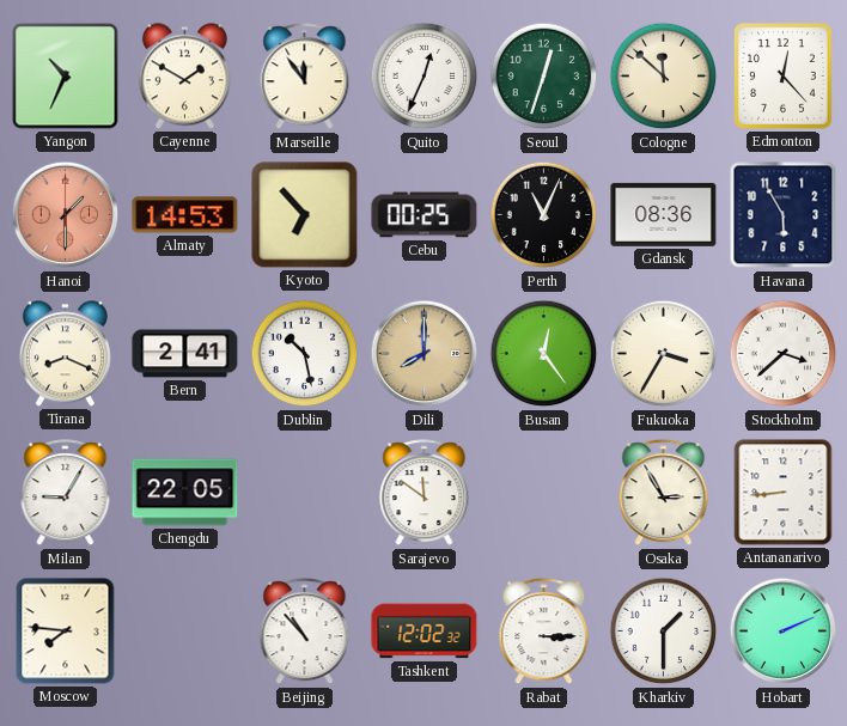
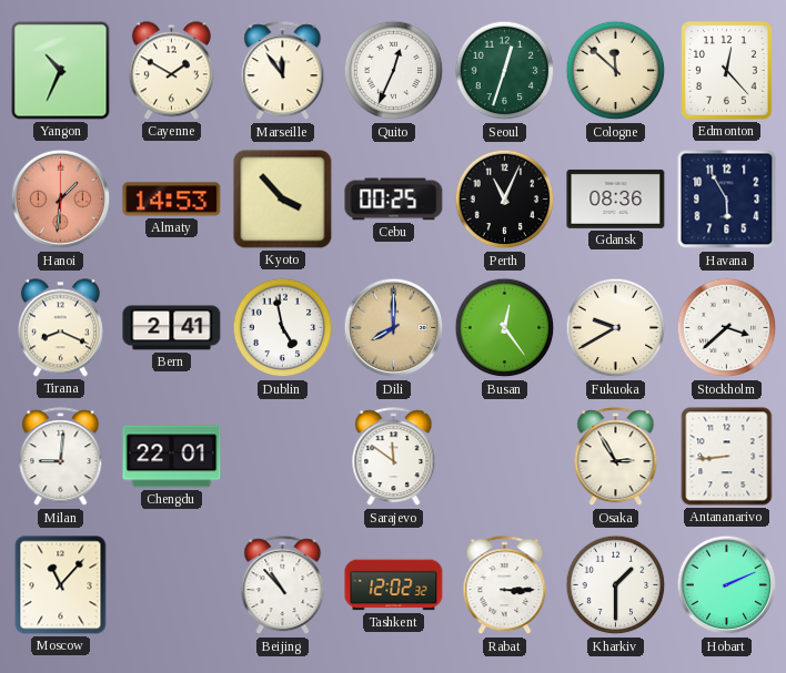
Hanoi: 1:30 -> 1:31
Kyoto: 6:53 -> 3:53
Dublin: 10:28 -> 4:58
Fukuoka: 3:35 -> 9:40
Milan: 9:05 -> 9:01
Chengdu: 22:05 -> 22:01
Moscow: 7:46 -> 11:07
